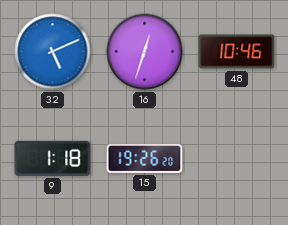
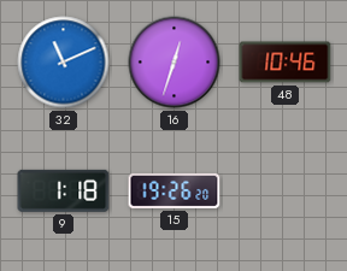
32: 5:11 -> 11:11
